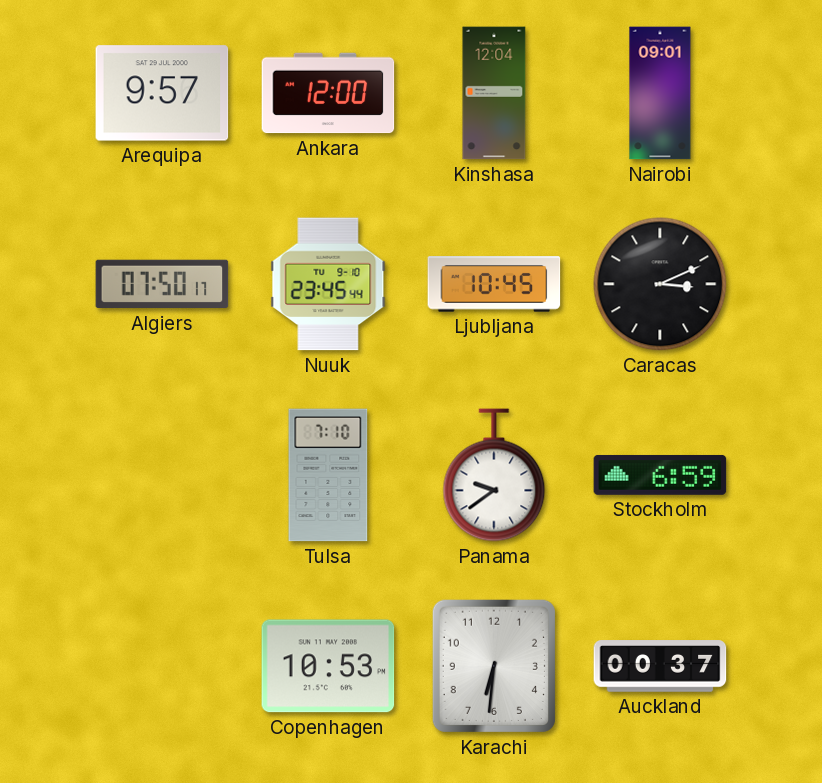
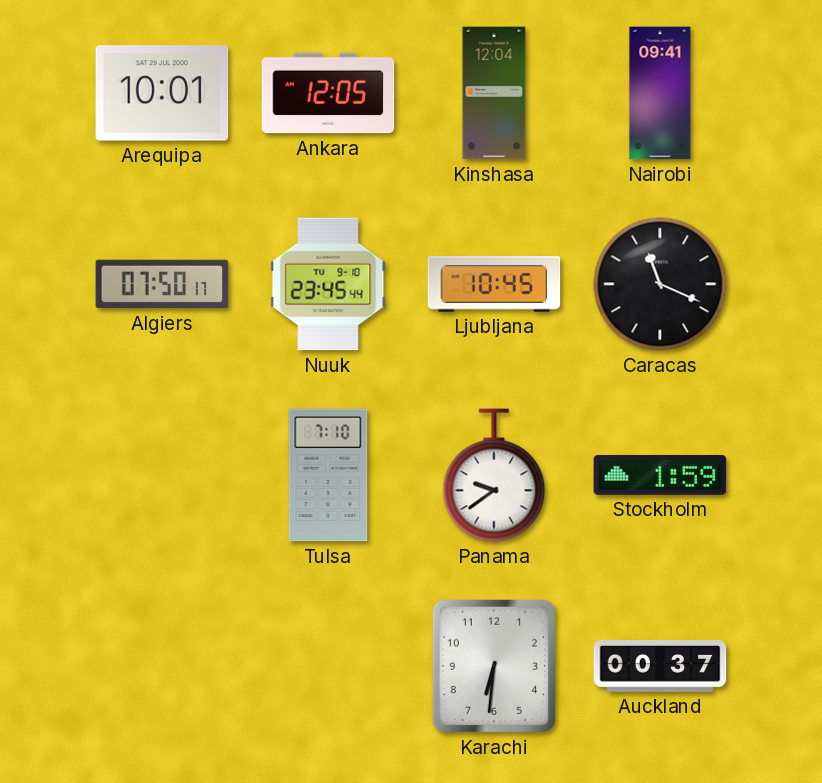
Arequipa: 9:57 -> 10:01
Ankara: 12:00 -> 12:05
Nairobi: 09:01 -> 09:41
Caracas: 3:11 -> 11:19
Stockholm: 6:59 -> 1:59
Copenhagen: 10:53 -> none
